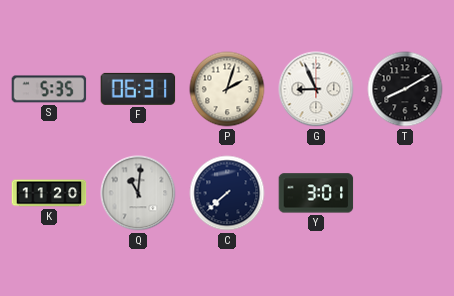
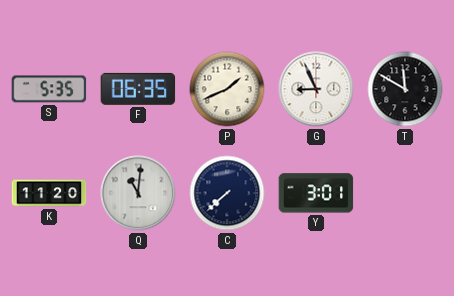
F: 06:31 -> 06:35
P: 2:03 -> 1:41
T: 8:10 -> 11:50
